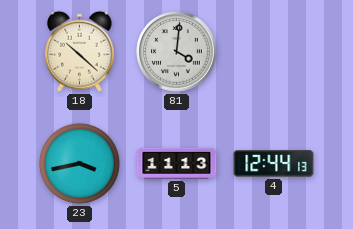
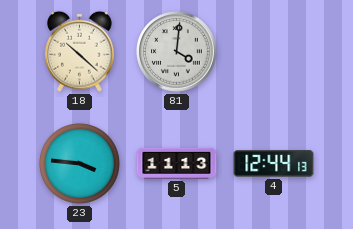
23: 3:43 -> 3:46
